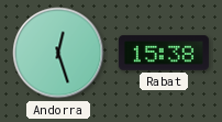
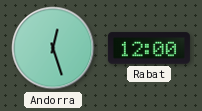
Rabat: 15:38 -> 12:00
